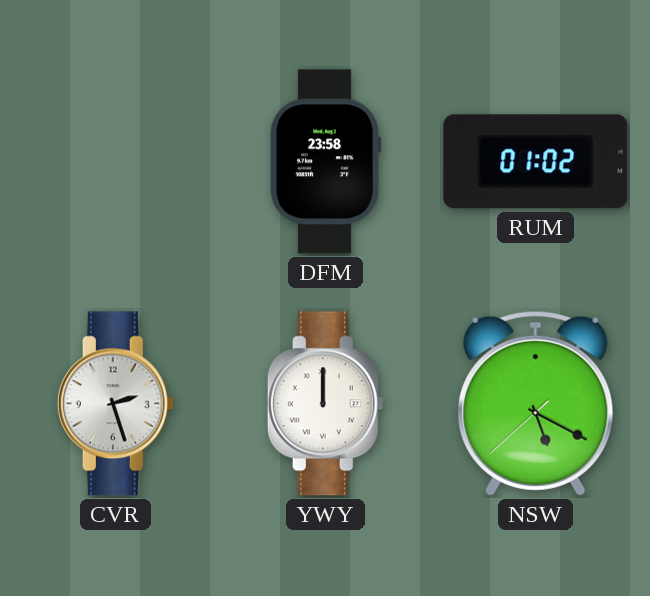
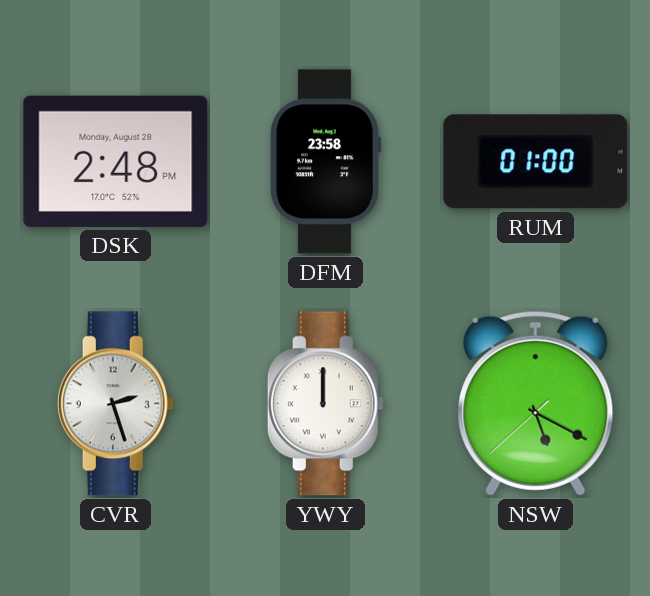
DSK: none -> 2:48
RUM: 01:02 -> 01:00
